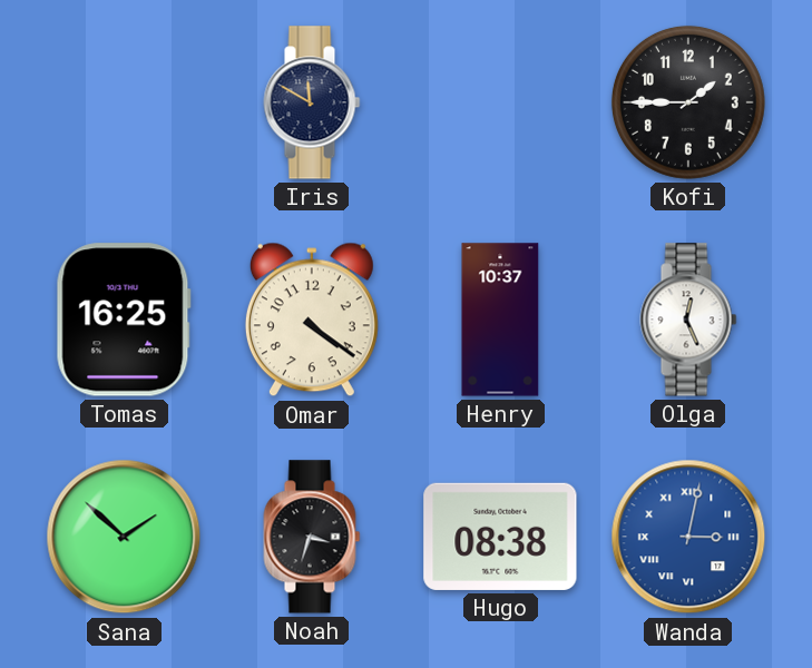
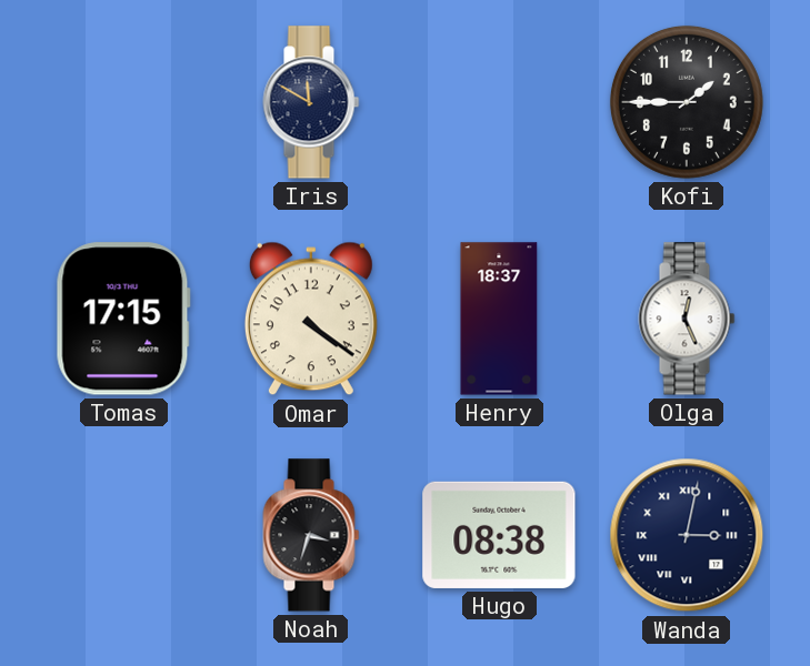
Tomas: 16:25 -> 17:15
Henry: 10:37 -> 18:37
Sana: 1:52 -> none
Wanda dial: blue -> navy
